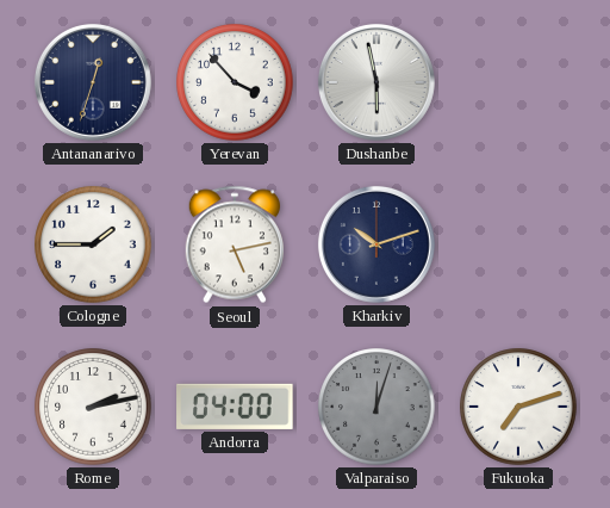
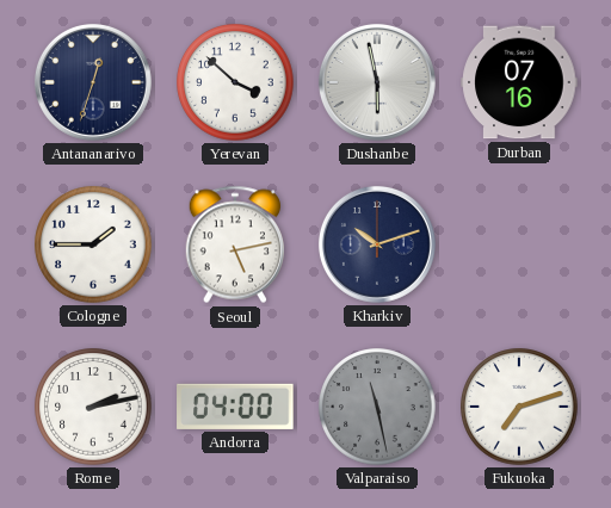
Yerevan: 3:53 -> 3:52
Durban: none -> 07:16
Valparaiso: 12:03 -> 11:28
